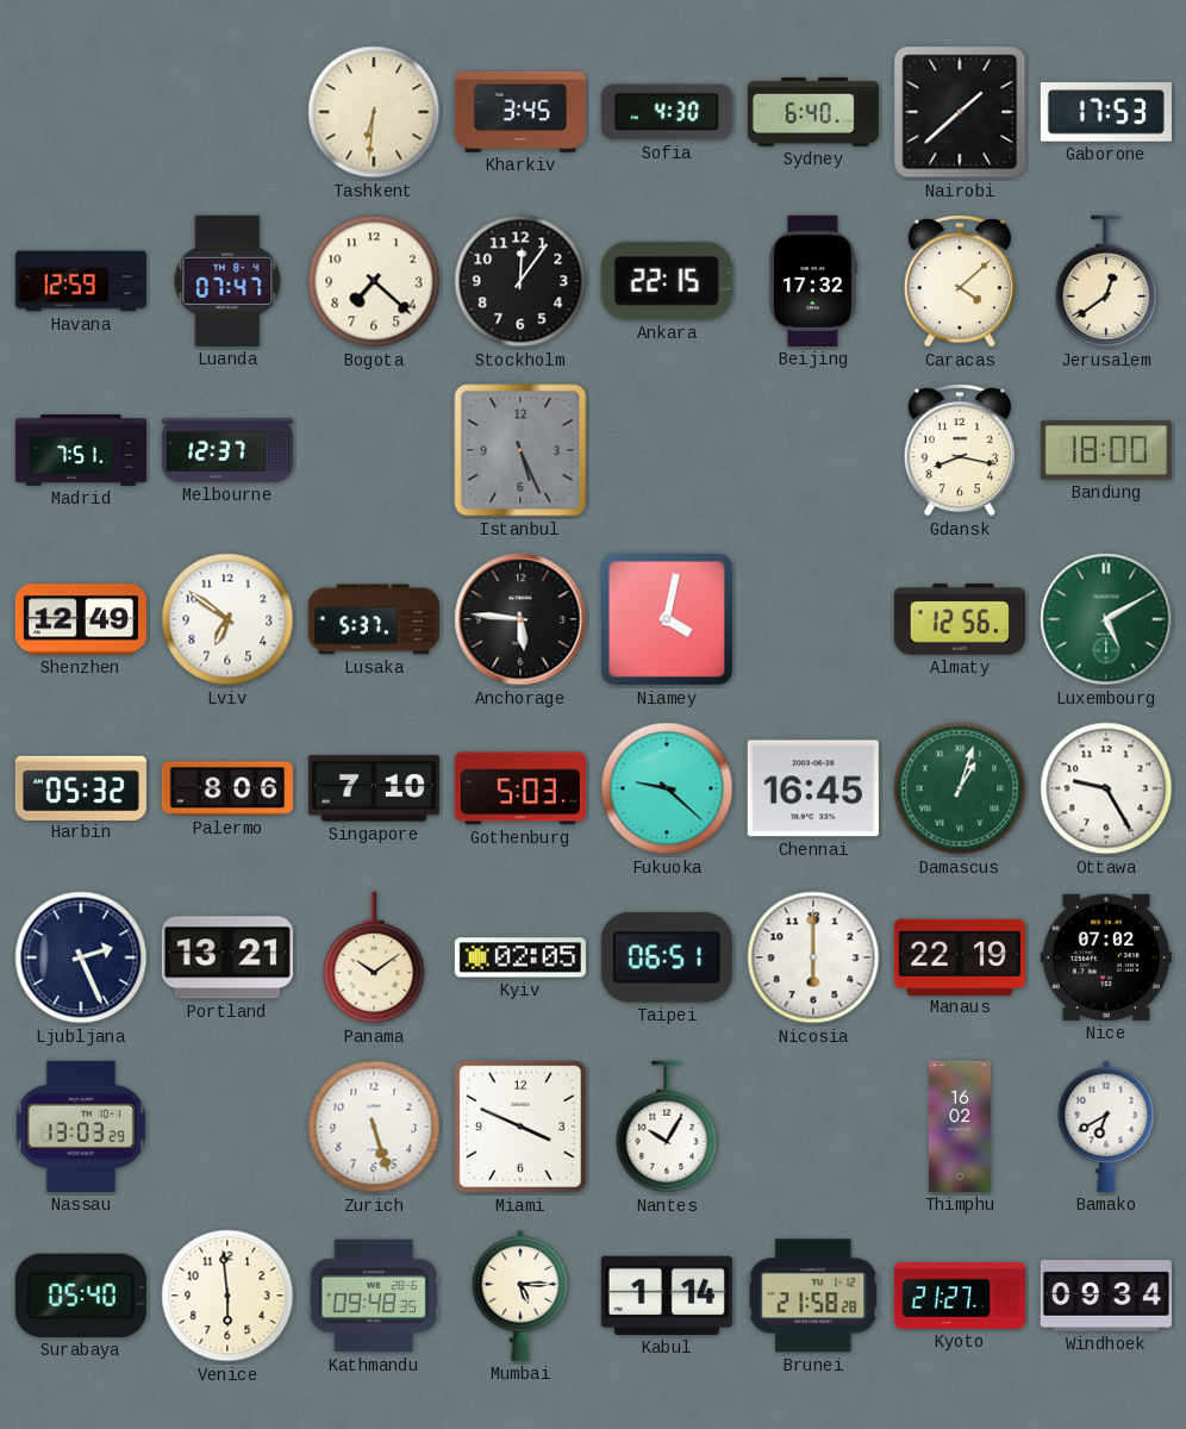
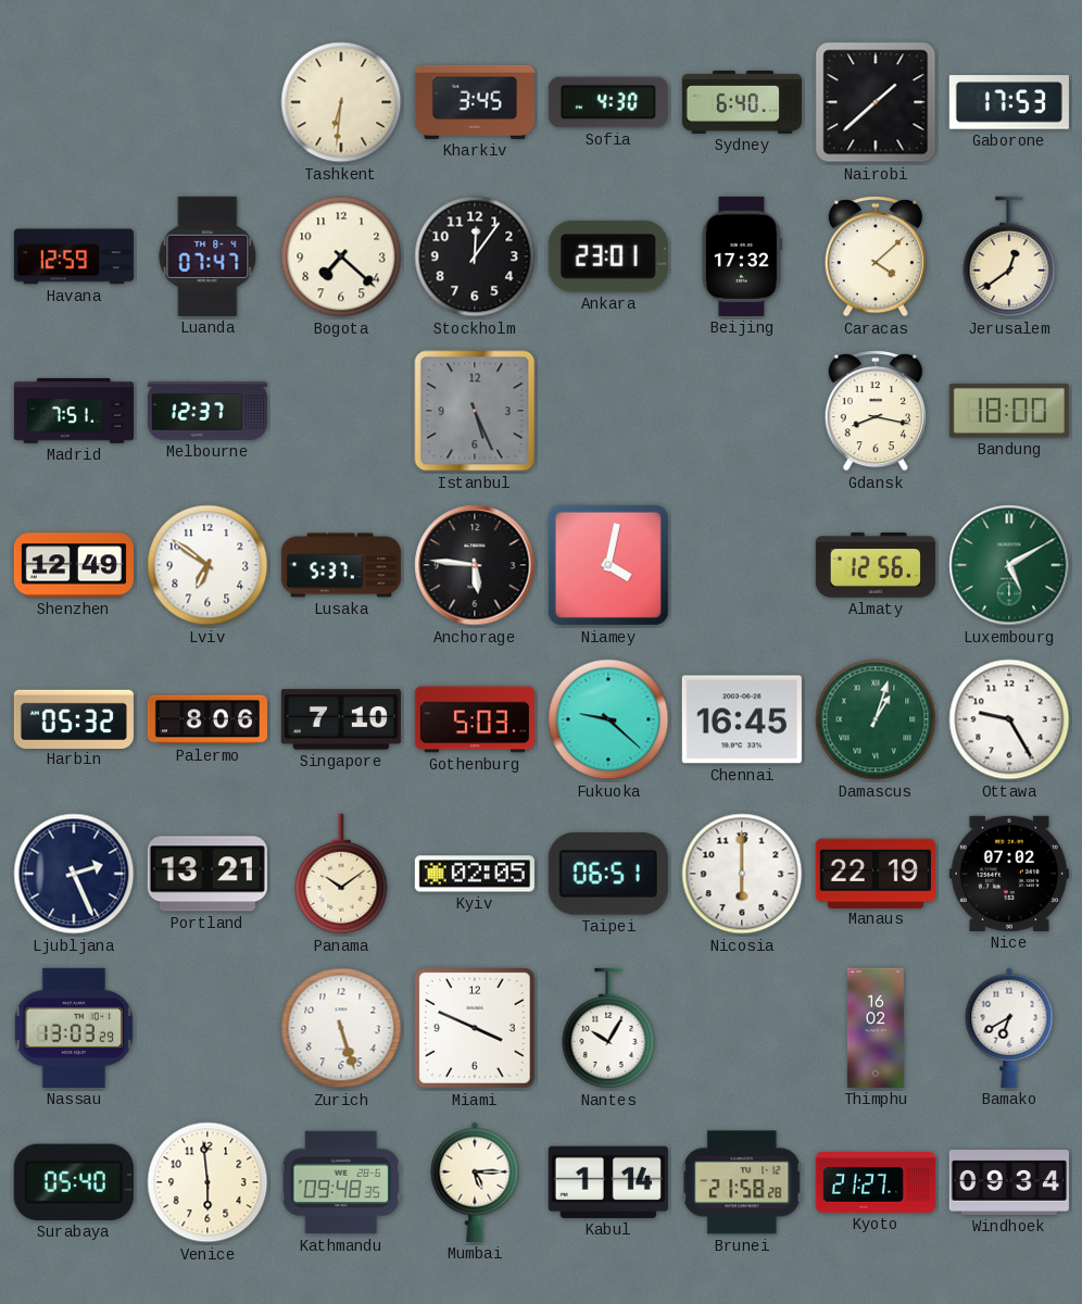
Ankara: 22:15 -> 23:01
